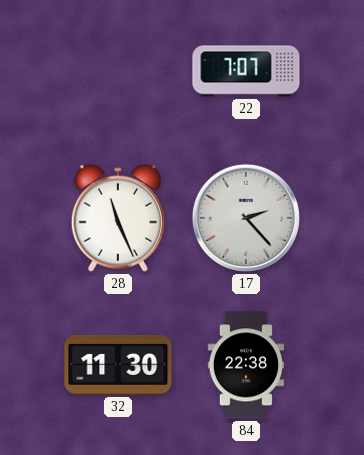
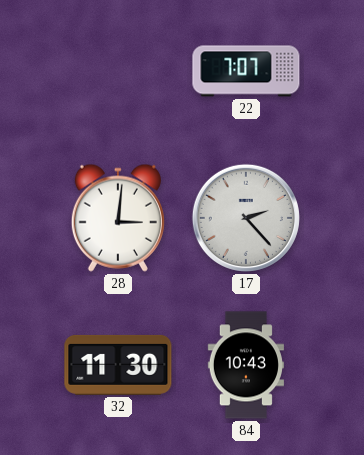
28: 11:26 -> 3:01
84: 22:38 -> 10:43
